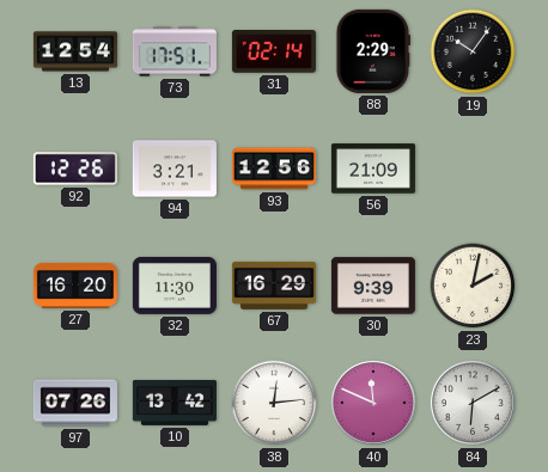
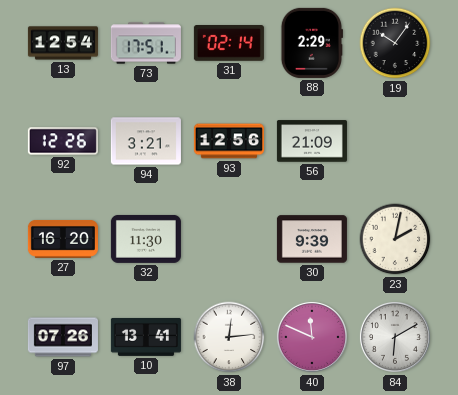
67: 16:29 -> none
10: 13:42 -> 13:41
